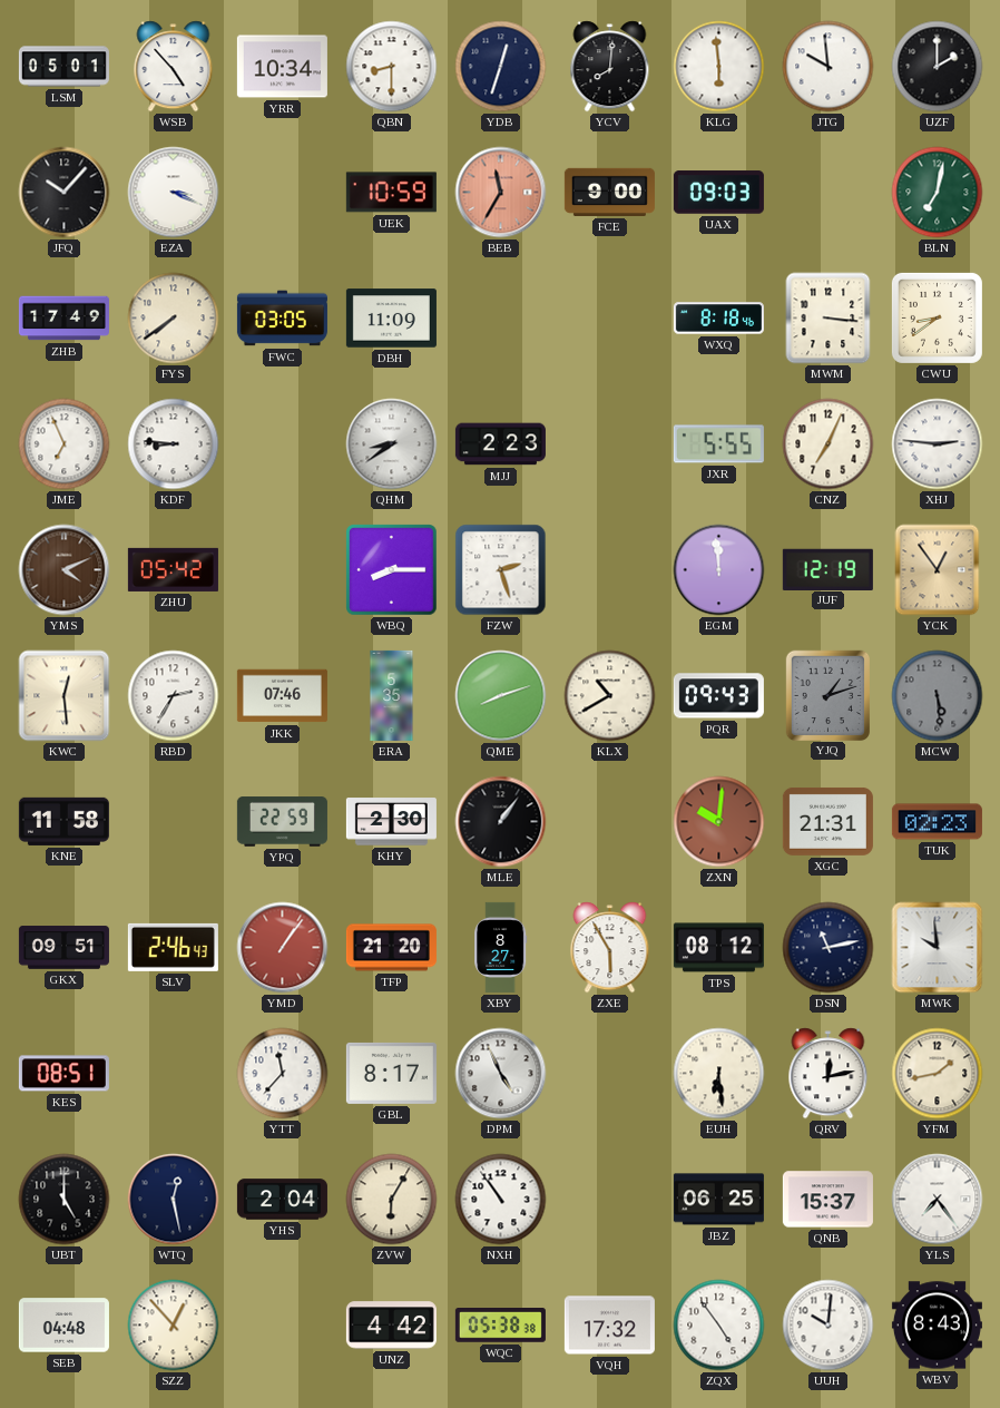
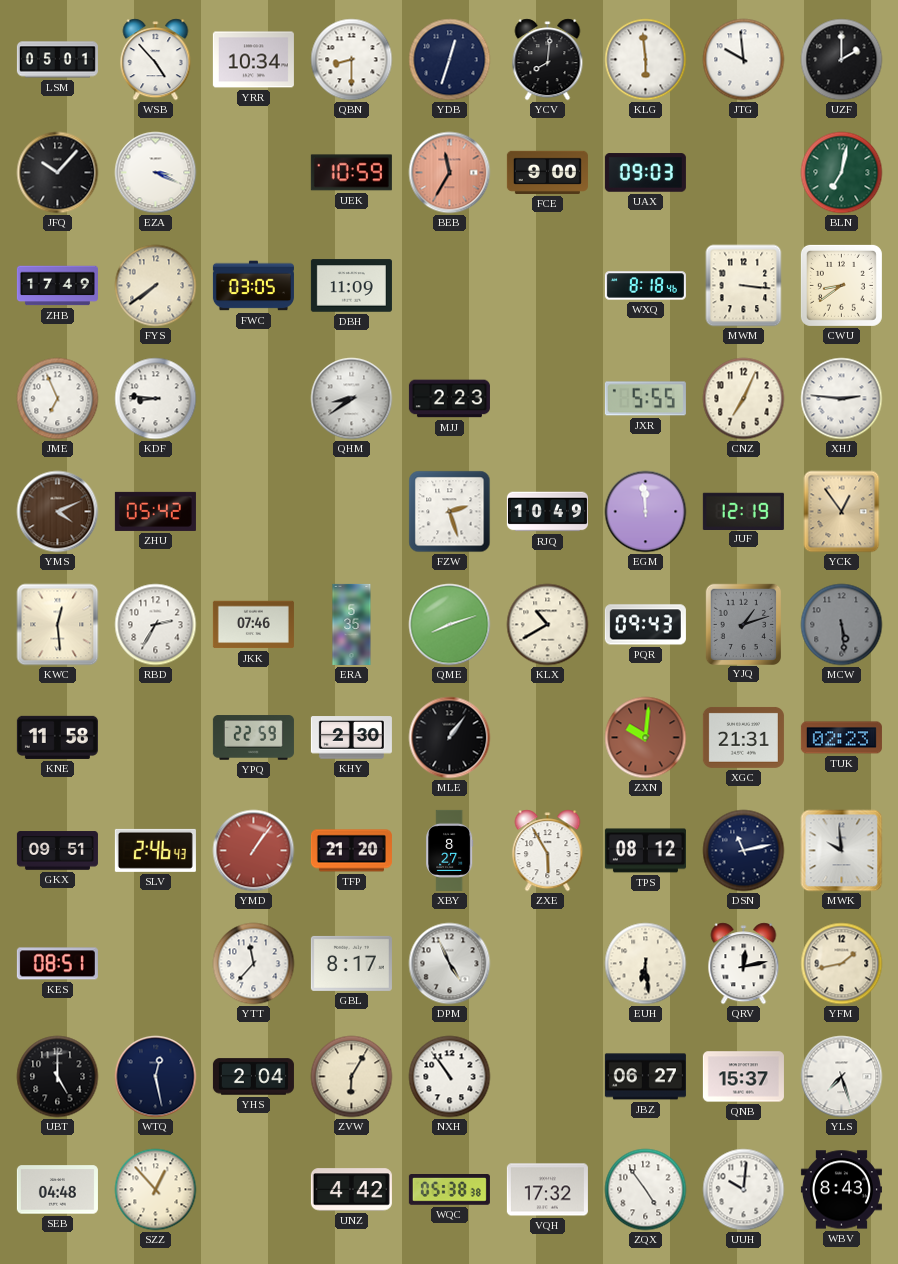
WBQ: 8:15 -> none
RJQ: none -> 10:49
JBZ: 06:25 -> 06:27
YLS: 7:24 -> 7:27
